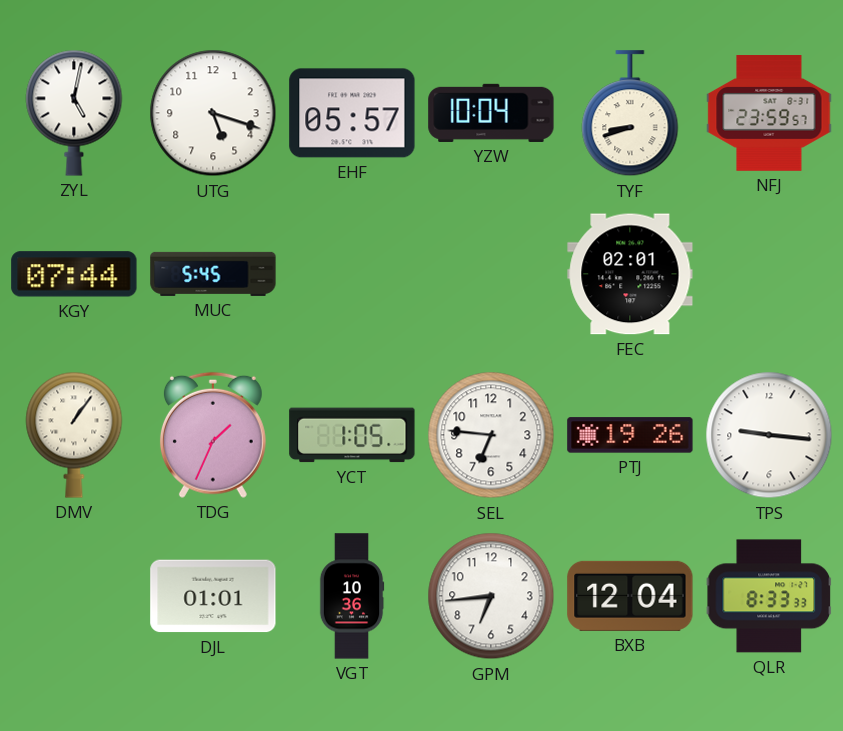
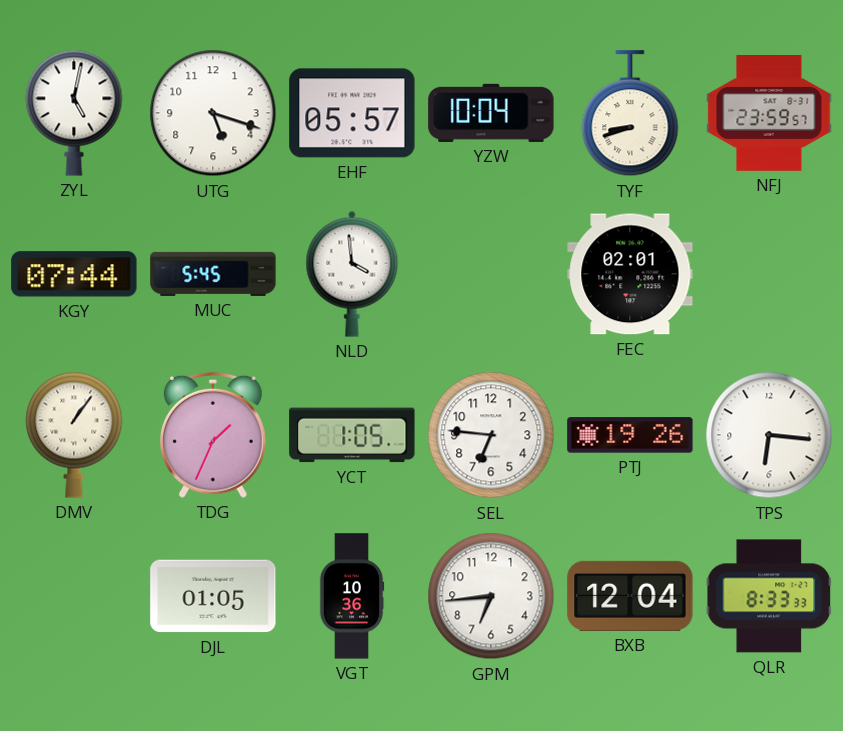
NLD: none -> 3:59
TPS: 9:16 -> 6:16
DJL: 01:01 -> 01:05
